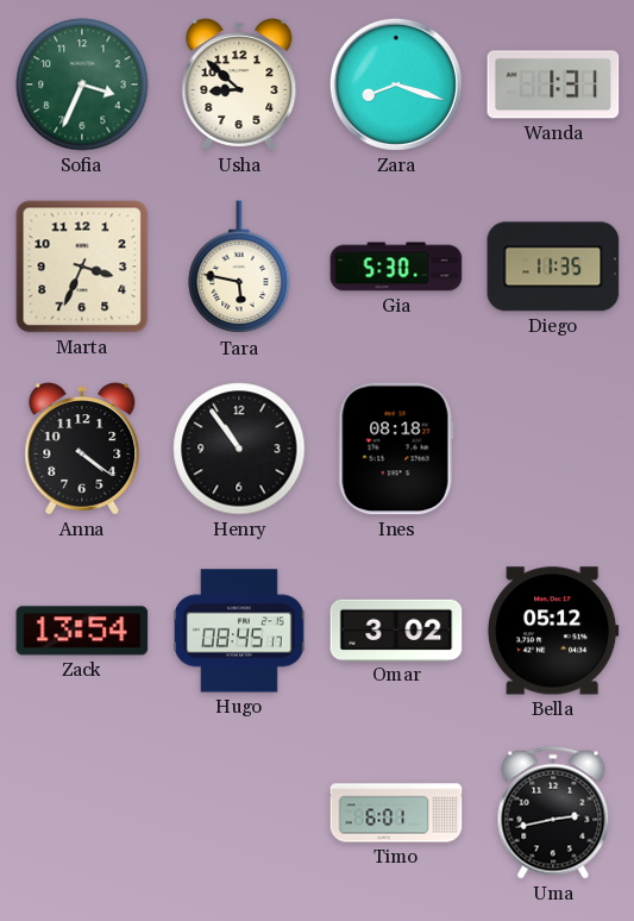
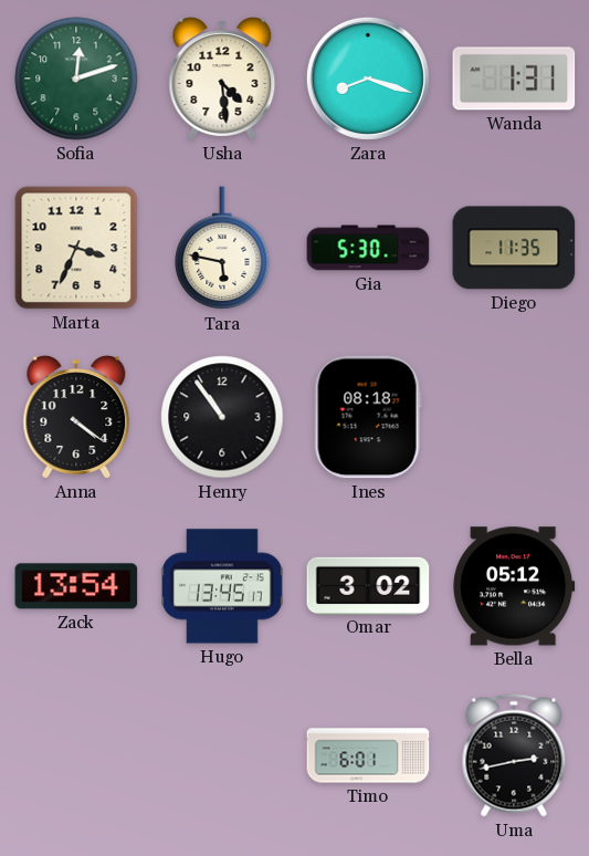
Sofia: 3:34 -> 12:12
Usha: 8:52 -> 4:29
Hugo: 08:45 -> 13:45
